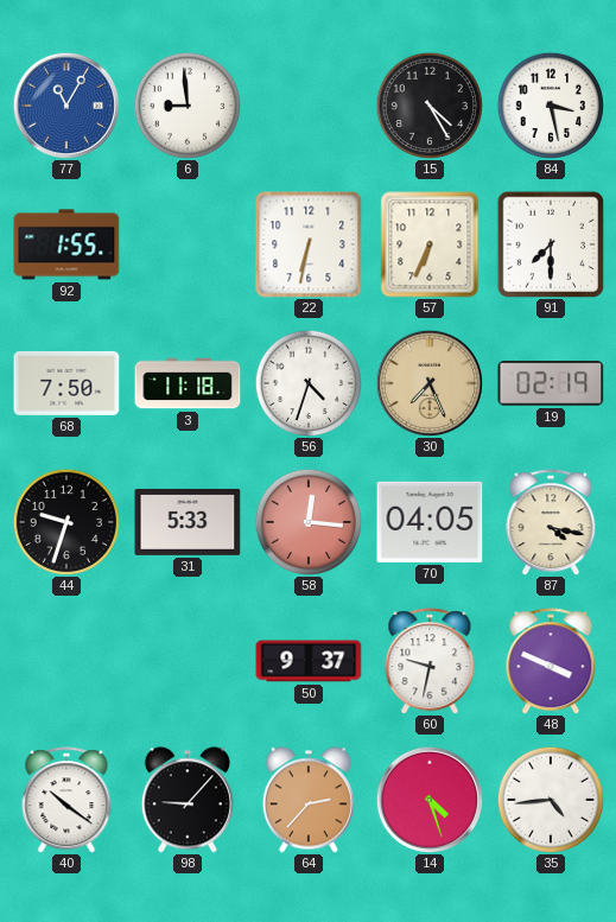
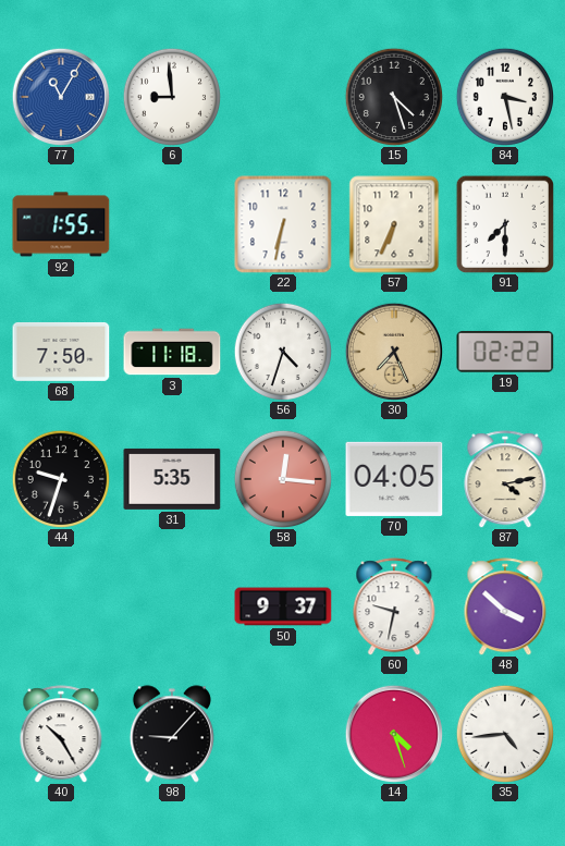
15: 4:25 -> 4:27
19: 02:19 -> 02:22
31: 5:33 -> 5:35
87: 4:17 -> 4:13
48: 3:49 -> 3:52
40: 10:21 -> 10:25
64: 2:37 -> none
